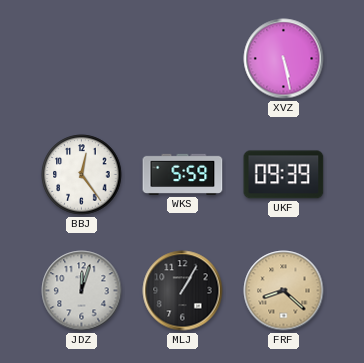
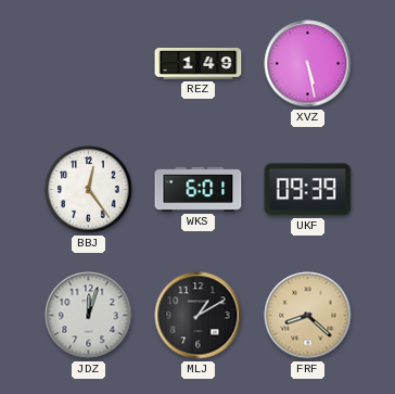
REZ: none -> 1:49
WKS: 5:59 -> 6:01
MLJ: 1:05 -> 1:10
